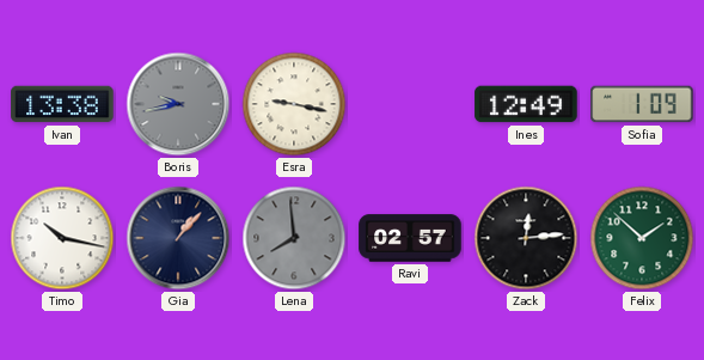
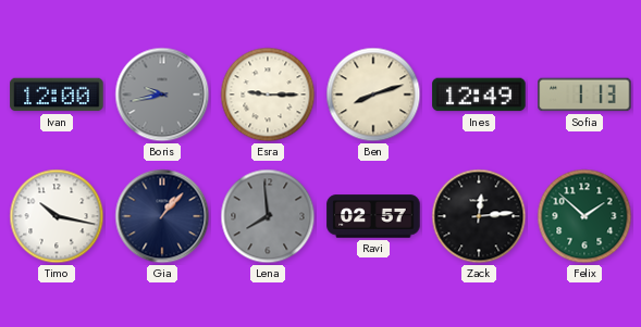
Ivan: 13:38 -> 12:00
Esra: 9:17 -> 9:15
Ben: none -> 8:12
Sofia: 1:09 -> 1:13
